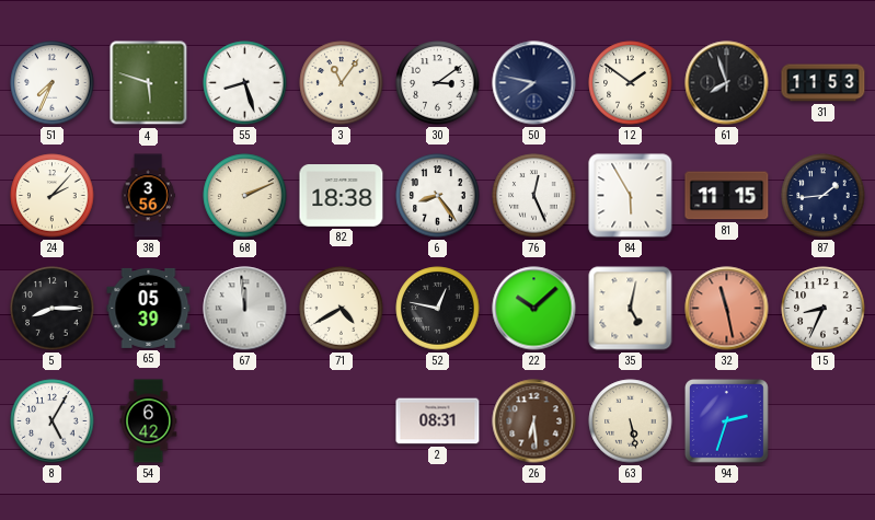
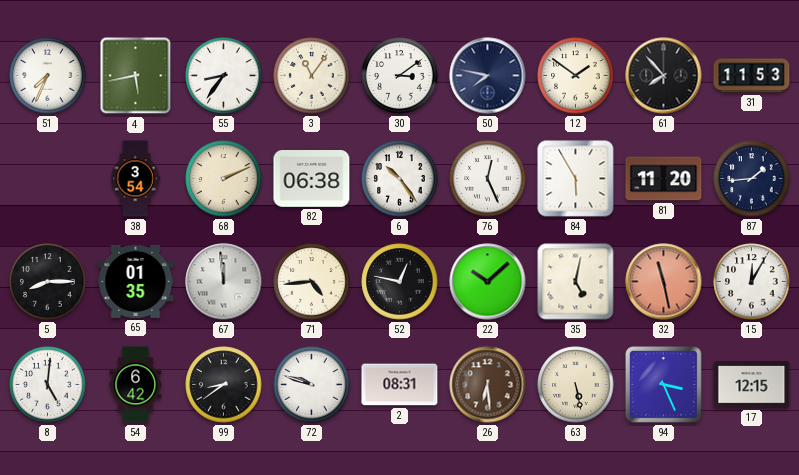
4: 5:48 -> 5:43
55: 8:27 -> 8:36
61: 7:57 -> 7:53
24: 2:07 -> none
38: 3:56 -> 3:54
82: 18:38 -> 06:38
6: 8:24 -> 10:24
81: 11:15 -> 11:20
65: 05:39 -> 01:35
71: 4:40 -> 4:44
15: 8:34 -> 12:05
8: 5:05 -> 5:01
99: none -> 8:39
72: none -> 9:48
94: 2:33 -> 3:26
17: none -> 12:15
